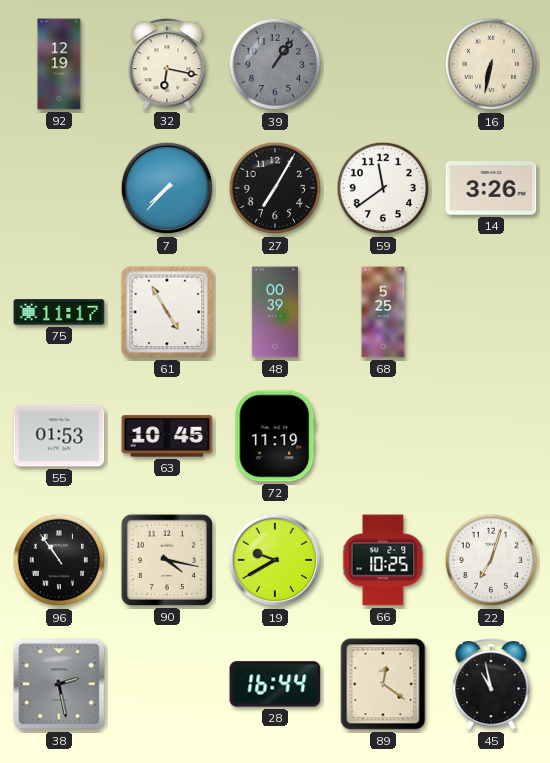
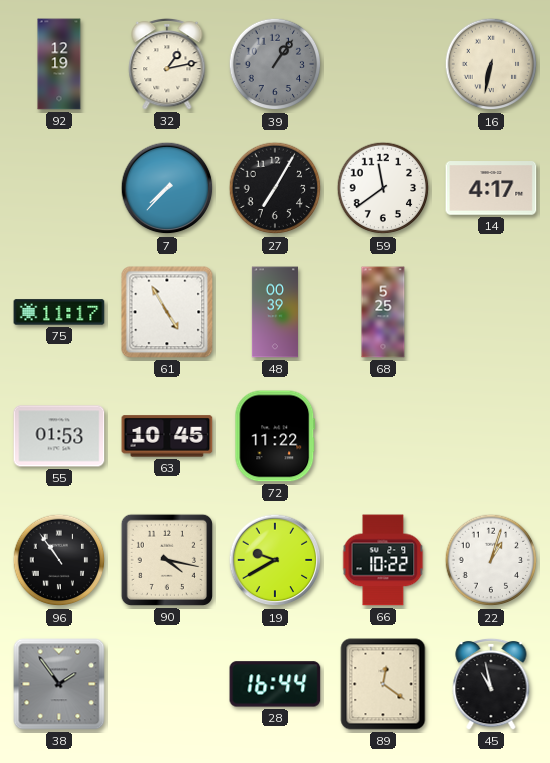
32: 6:17 -> 1:13
14: 3:26 -> 4:17
72: 11:19 -> 11:22
66: 10:25 -> 10:22
22: 7:03 -> 1:03
38: 2:28 -> 1:54
